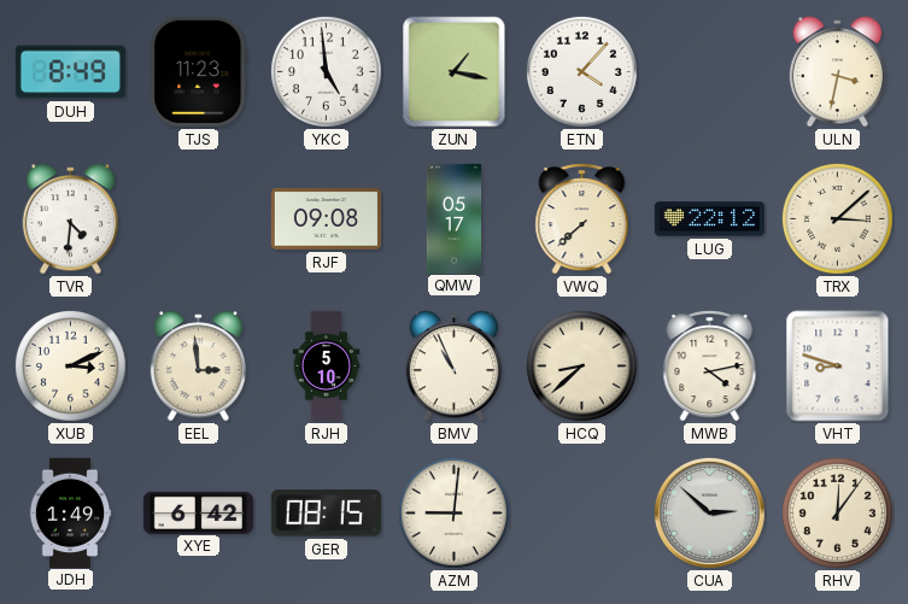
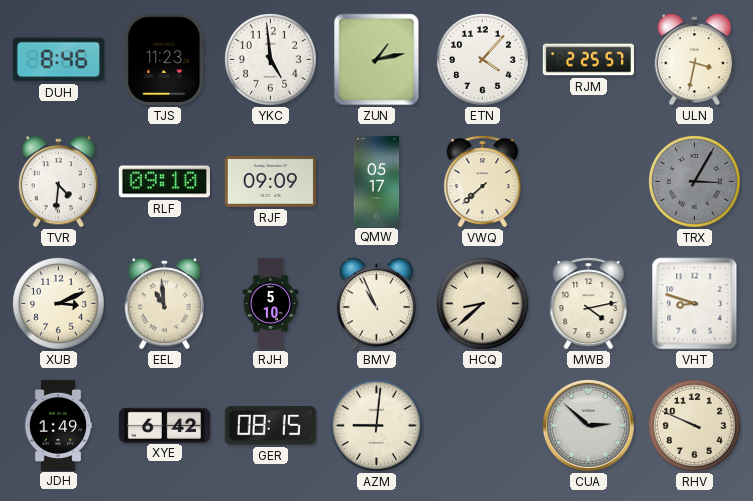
DUH: 8:49 -> 8:46
ZUN: 1:17 -> 1:13
RJM: none -> 2:25
RLF: none -> 09:10
RJF: 09:08 -> 09:09
LUG: 22:12 -> none
TRX: 3:08 -> 3:05
TRX dial: cream -> grey
EEL: 2:59 -> 10:59
RHV: 12:06 -> 9:49
